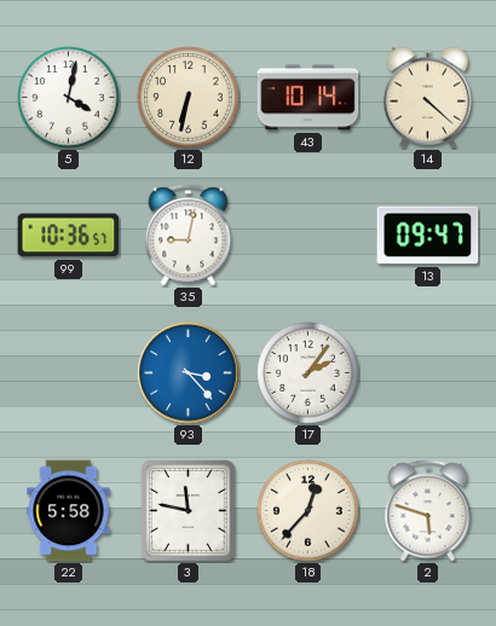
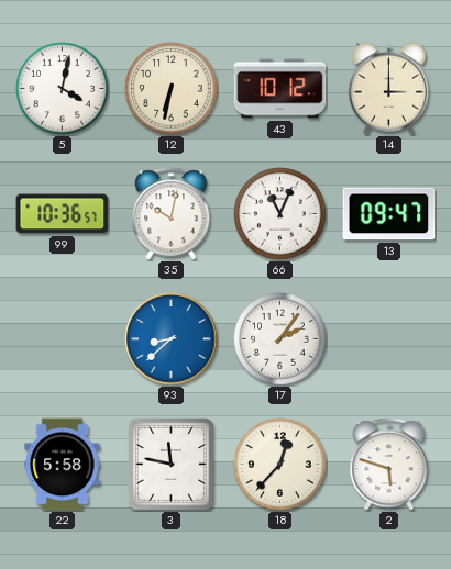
43: 10:14 -> 10:12
14: 4:22 -> 3:00
35: 9:02 -> 10:02
66: none -> 11:04
93: 3:23 -> 8:38
